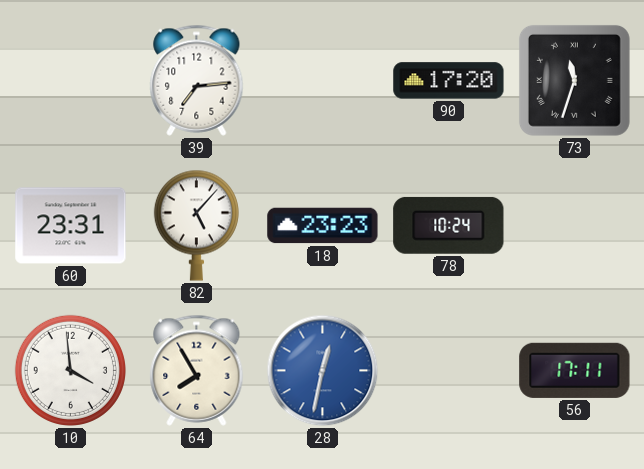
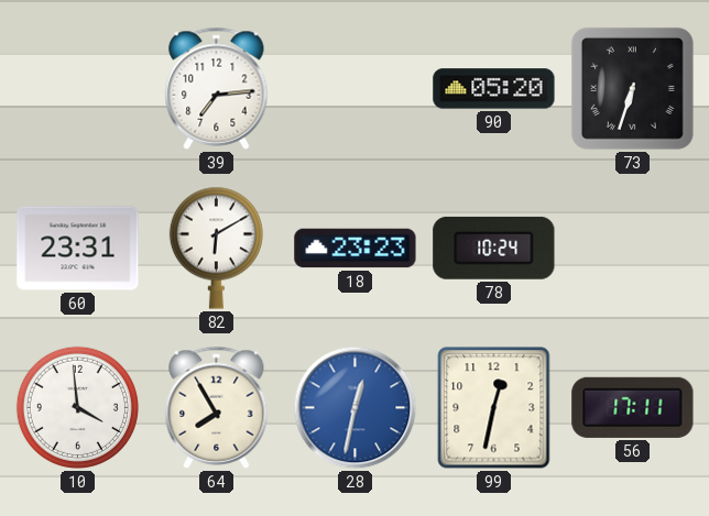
90: 17:20 -> 05:20
73: 11:33 -> 6:33
82: 5:07 -> 6:10
99: none -> 12:32
